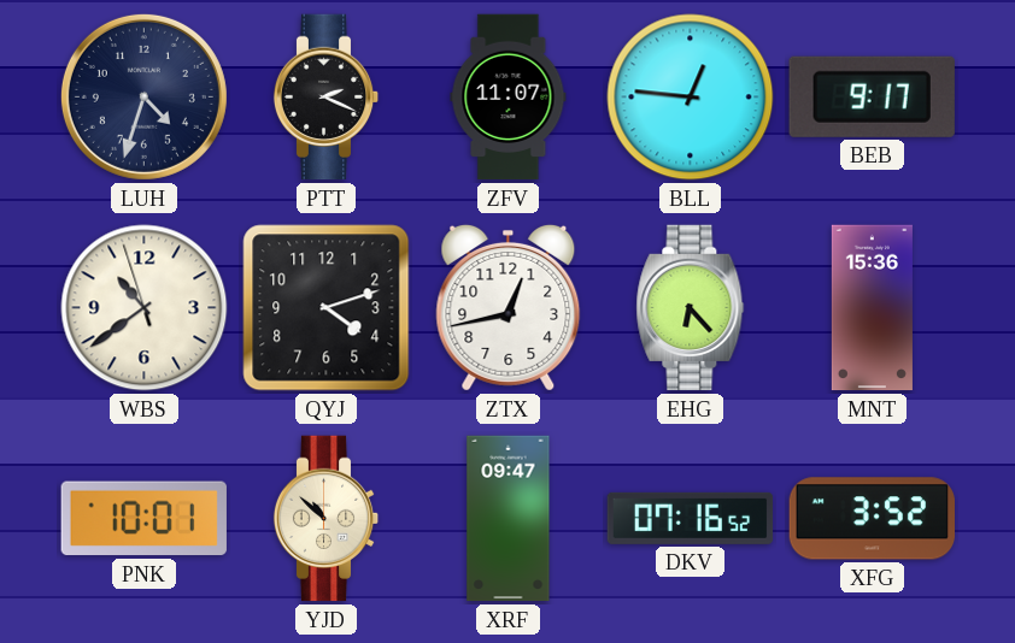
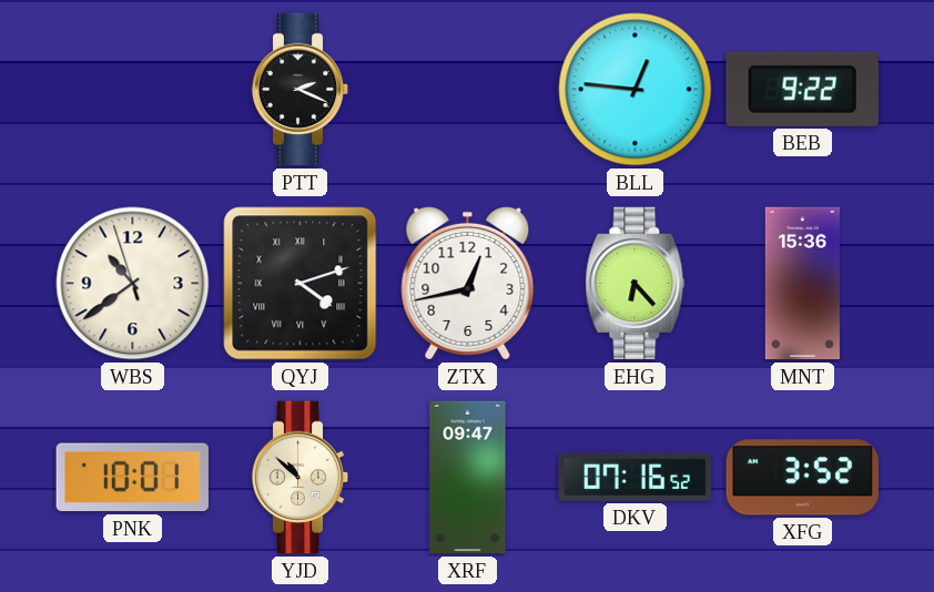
LUH: 4:33 -> none
ZFV: 11:07 -> none
BEB: 9:17 -> 9:22
QYJ numerals: Arabic -> Roman
